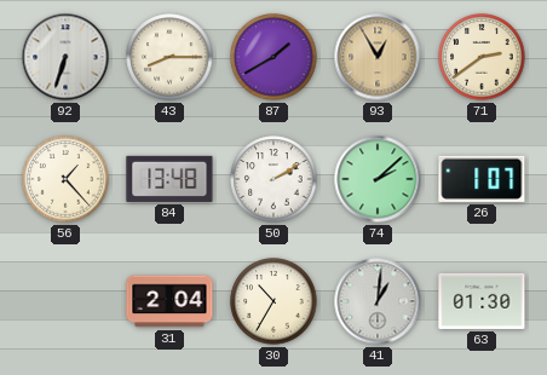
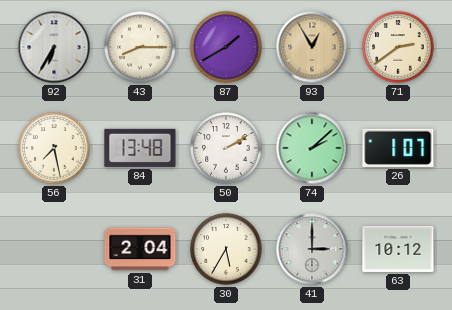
92: 6:33 -> 6:35
56: 1:23 -> 7:28
30: 10:35 -> 5:35
41: 1:01 -> 3:00
63: 01:30 -> 10:12
